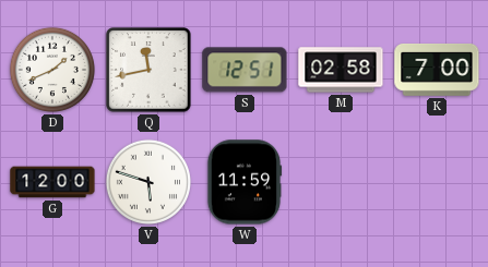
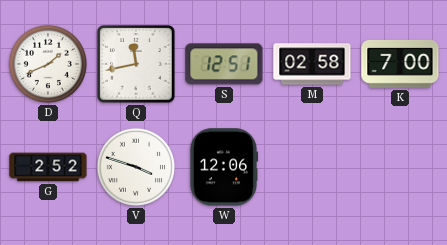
G: 12:00 -> 2:52
V: 5:48 -> 3:48
W: 11:59 -> 12:06
